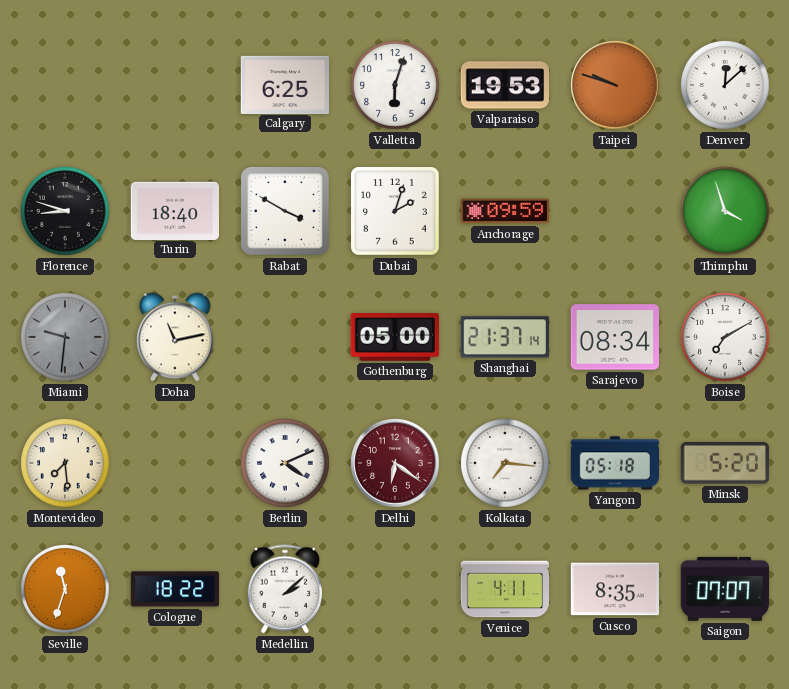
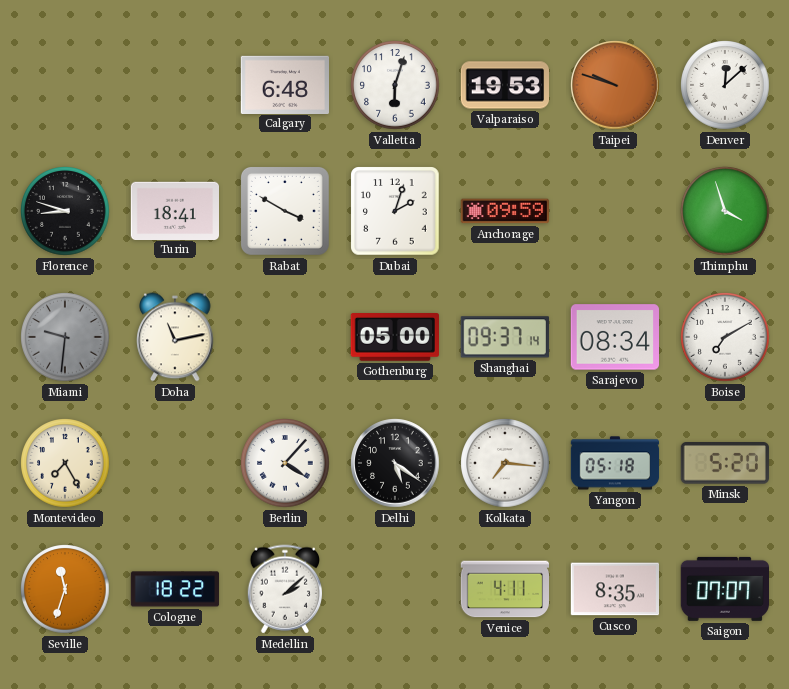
Calgary: 6:25 -> 6:48
Turin: 18:40 -> 18:41
Shanghai: 21:37 -> 09:37
Montevideo: 7:29 -> 7:25
Berlin: 4:11 -> 4:07
Delhi: 6:21 -> 5:21
Delhi dial: burgundy -> black
